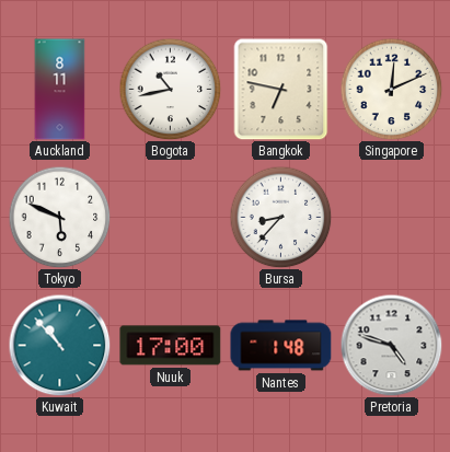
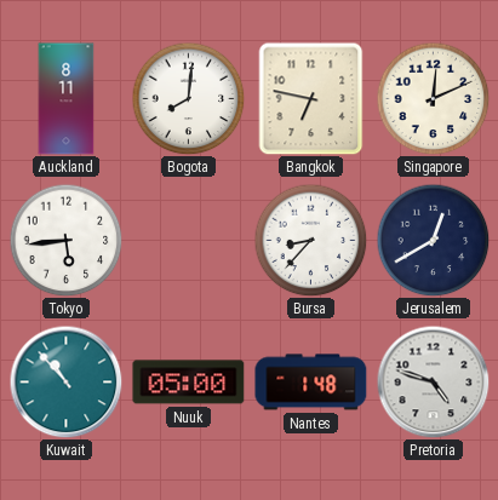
Bogota: 10:43 -> 8:01
Tokyo: 5:49 -> 5:44
Jerusalem: none -> 12:40
Nuuk: 17:00 -> 05:00
